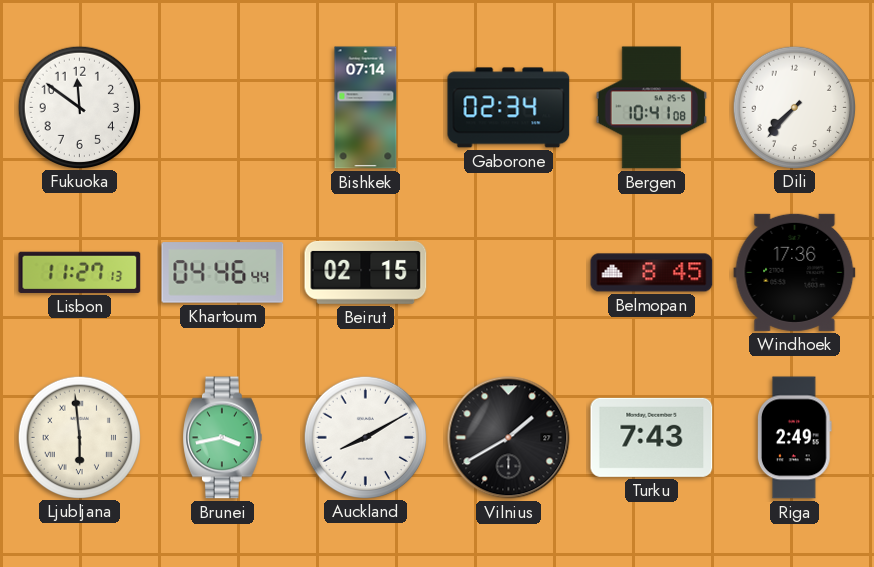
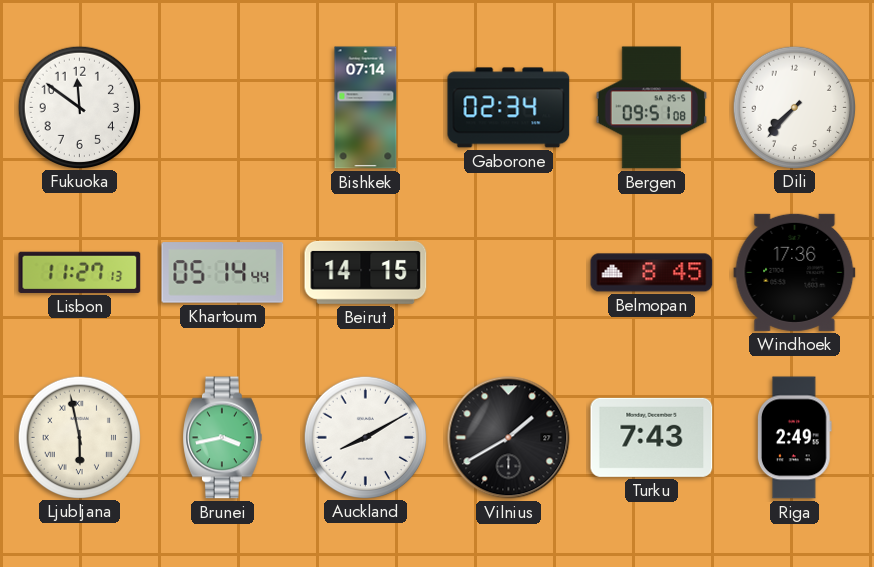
Bergen: 10:41 -> 09:51
Khartoum: 04:46 -> 05:14
Beirut: 02:15 -> 14:15
Ljubljana: 5:59 -> 5:58
